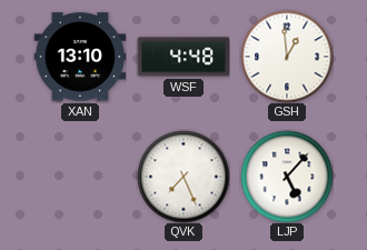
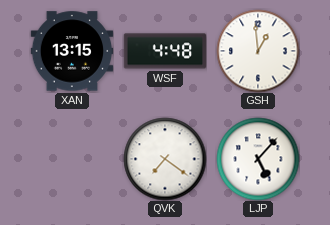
XAN: 13:10 -> 13:15
QVK: 7:26 -> 7:21
